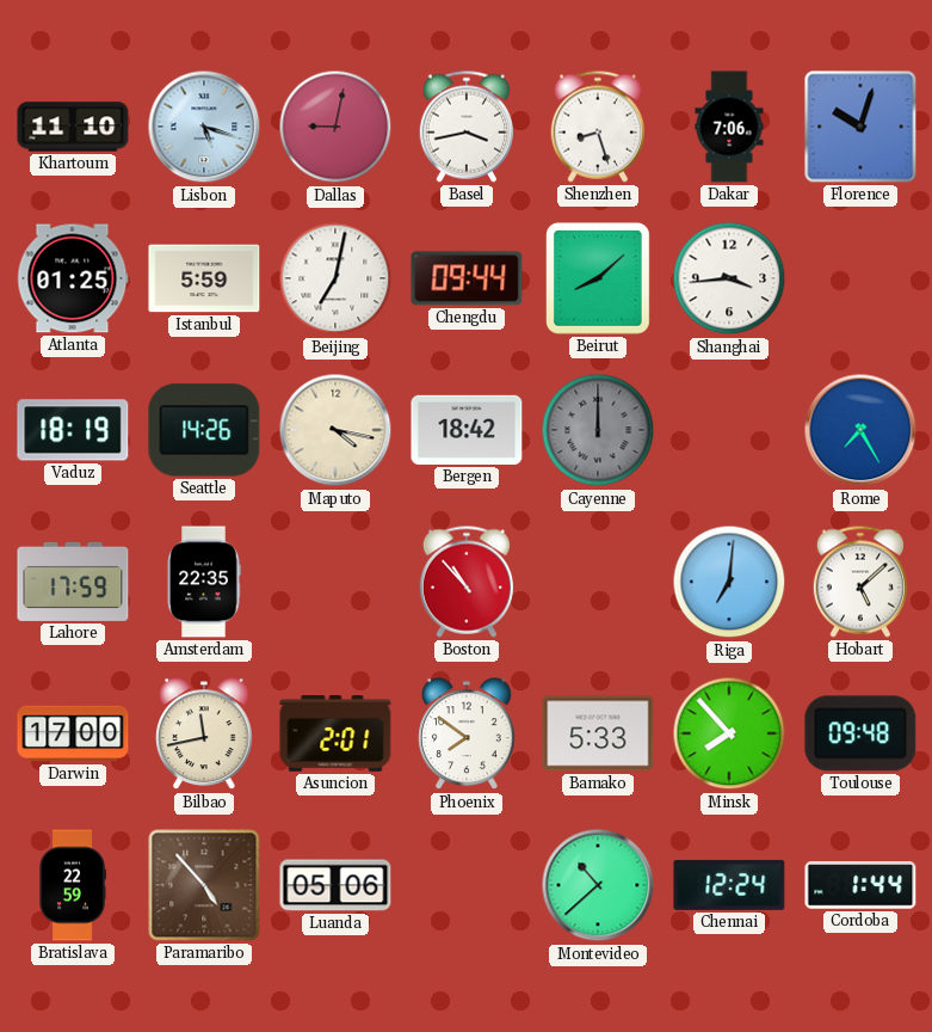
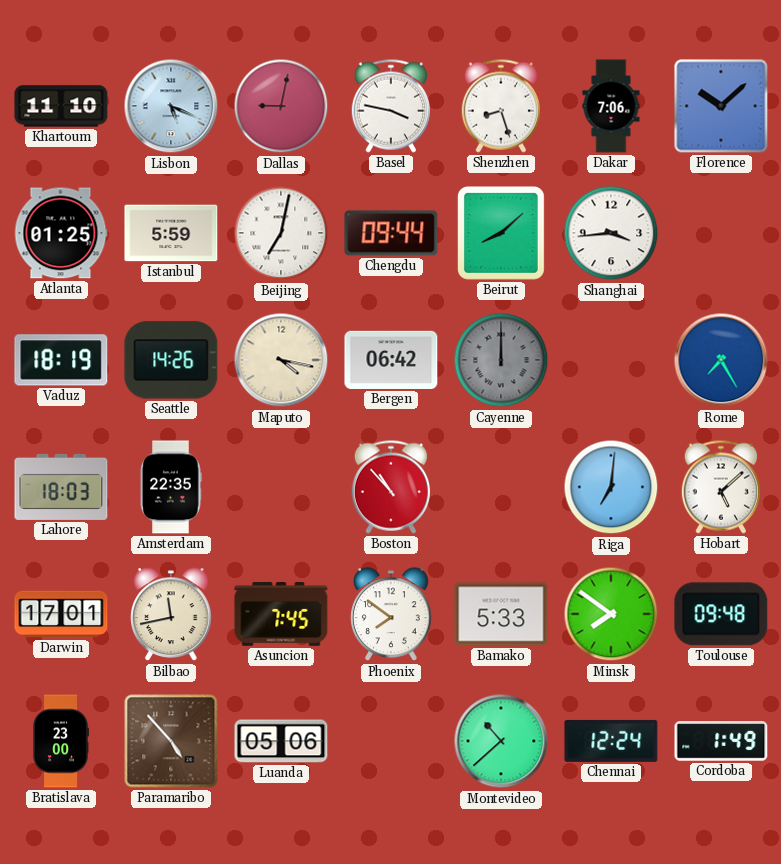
Lisbon: 5:18 -> 5:19
Basel: 3:43 -> 3:47
Florence: 10:03 -> 10:08
Bergen: 18:42 -> 06:42
Lahore: 17:59 -> 18:03
Darwin: 17:00 -> 17:01
Asuncion: 2:01 -> 7:45
Minsk: 7:53 -> 7:51
Bratislava: 22:59 -> 23:00
Cordoba: 1:44 -> 1:49
